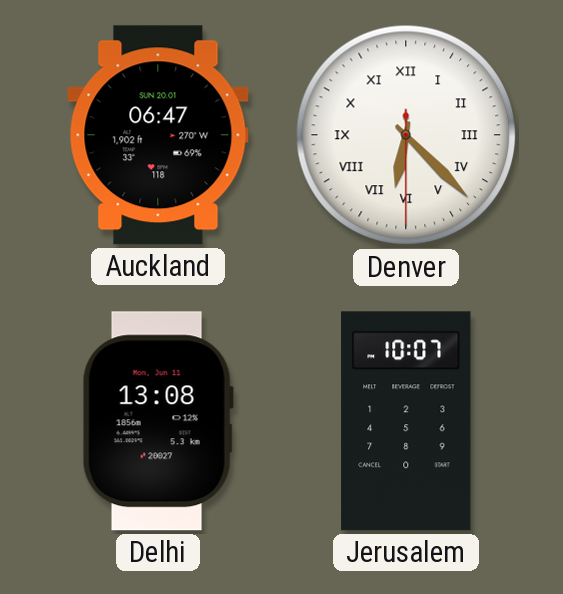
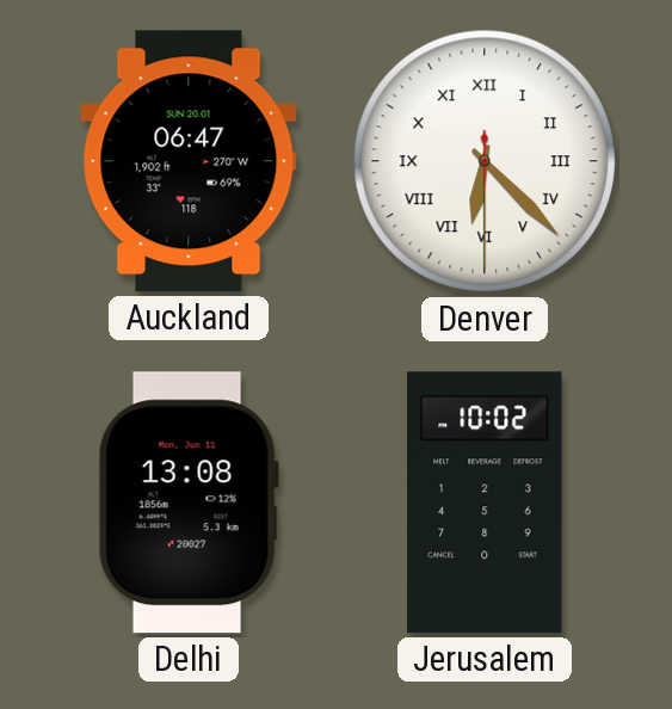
Jerusalem: 10:07 -> 10:02
